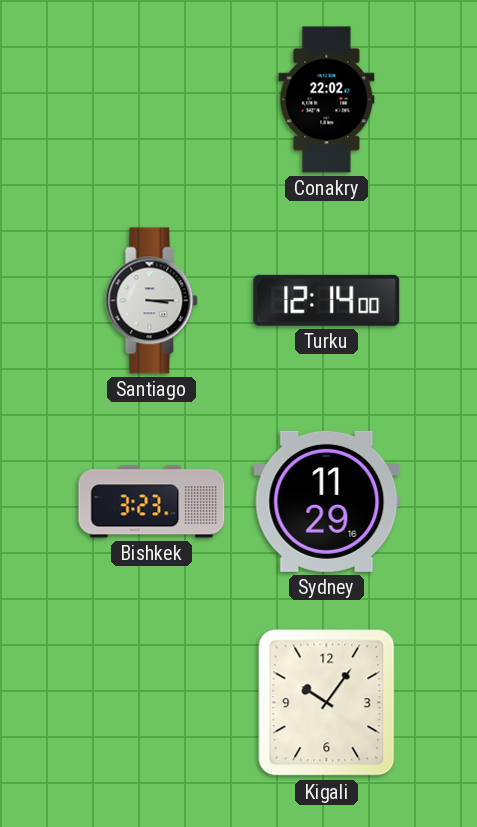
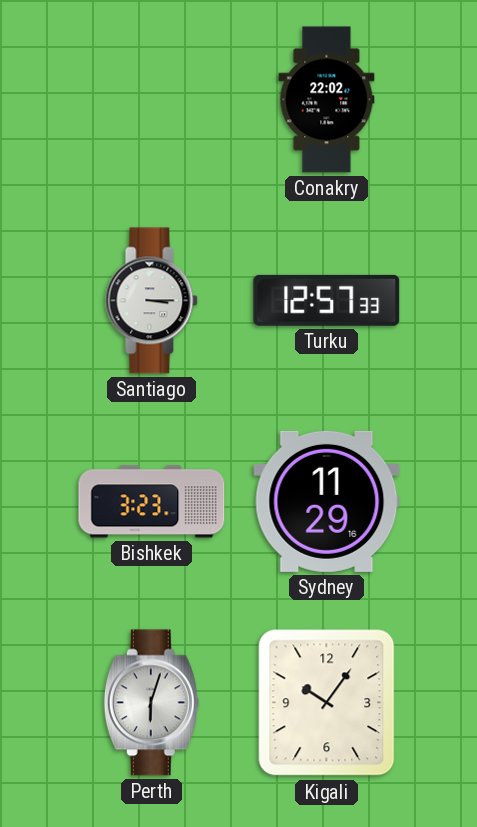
Turku: 12:14 -> 12:57
Perth: none -> 6:03
